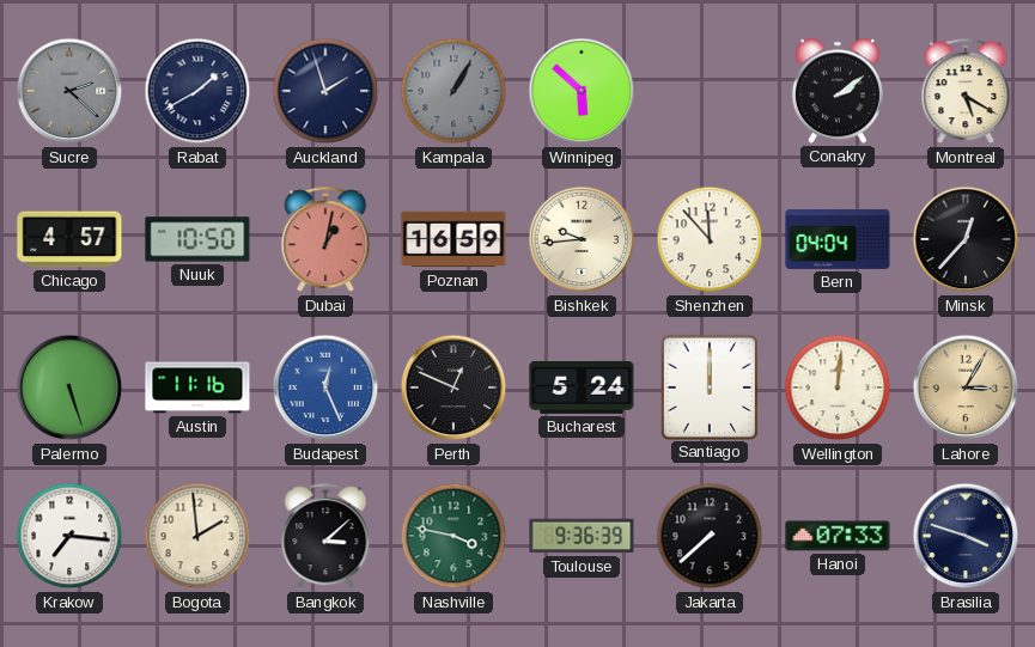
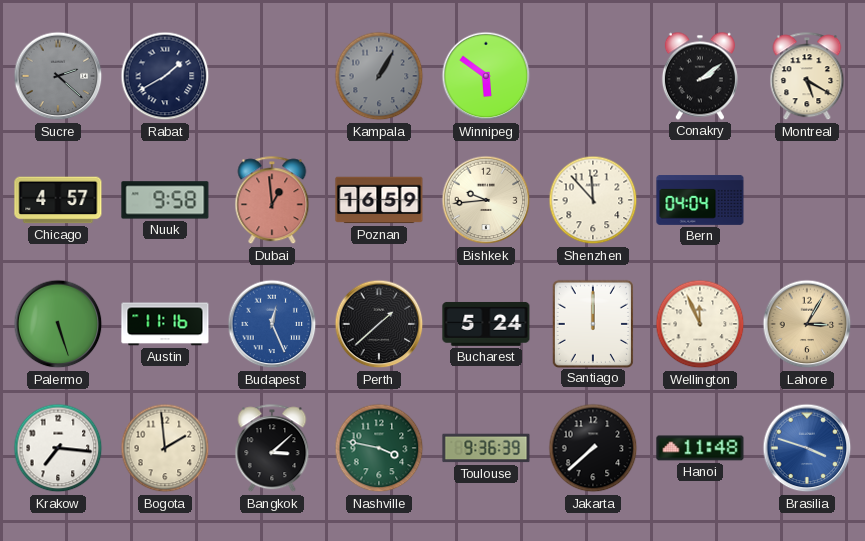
Auckland: 1:57 -> none
Winnipeg: 5:52 -> 5:51
Nuuk: 10:50 -> 9:58
Dubai: 1:02 -> 12:59
Minsk: 12:37 -> none
Perth: 12:49 -> 1:38
Wellington: 12:01 -> 11:56
Hanoi: 07:33 -> 11:48
Brasilia dial: navy -> blue
